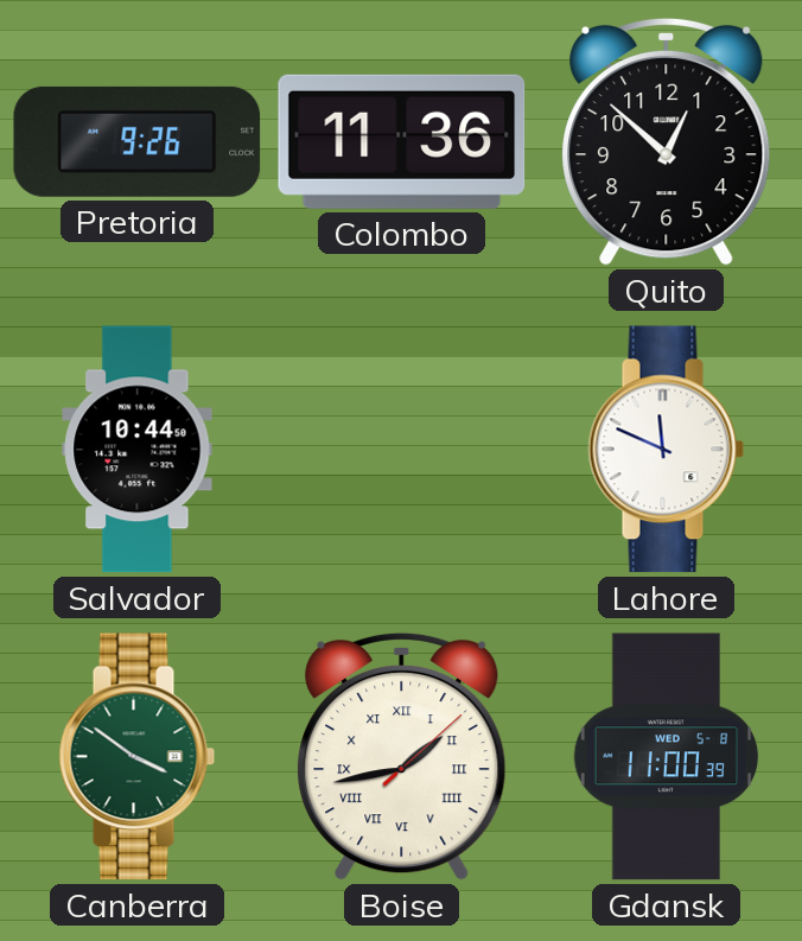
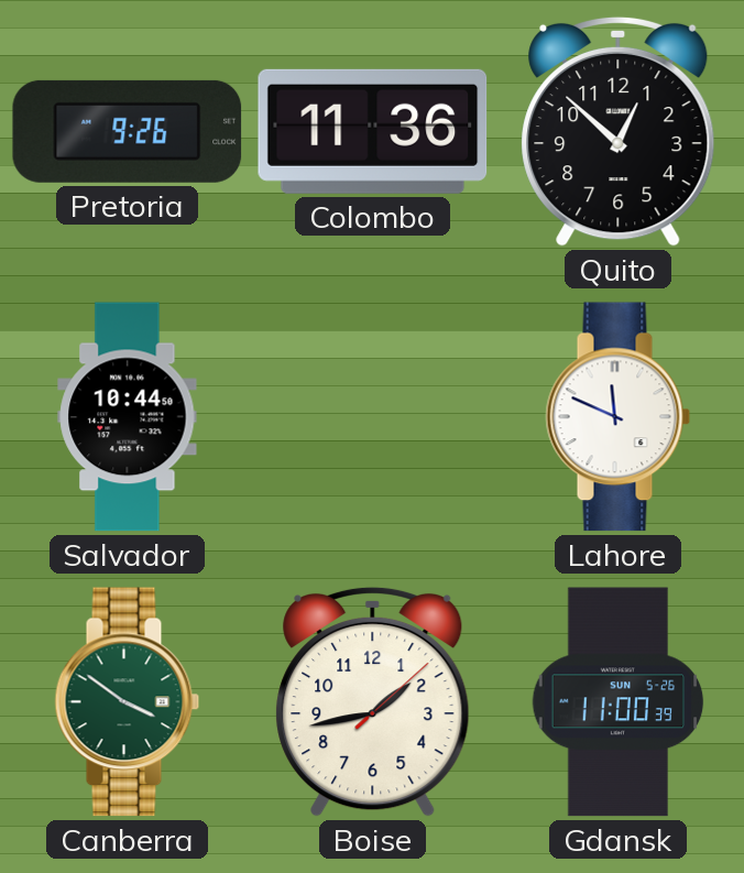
Boise numerals: Roman -> Arabic
Gdansk date: WED 5-8 -> SUN 5-26
